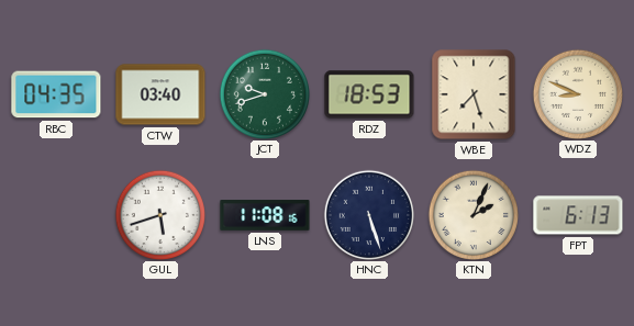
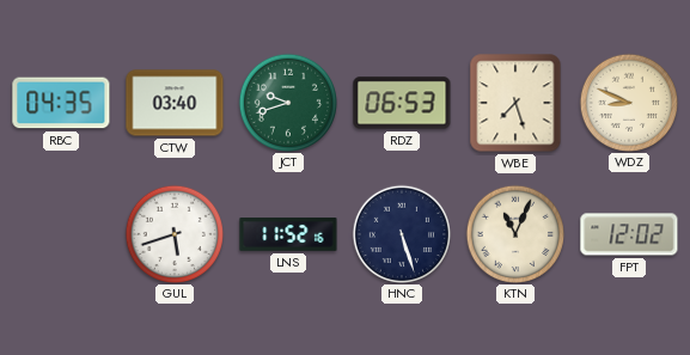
RDZ: 18:53 -> 06:53
LNS: 11:08 -> 11:52
KTN: 2:04 -> 11:04
FPT: 6:13 -> 12:02
